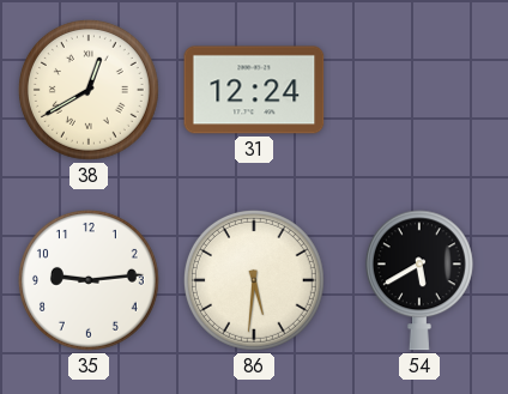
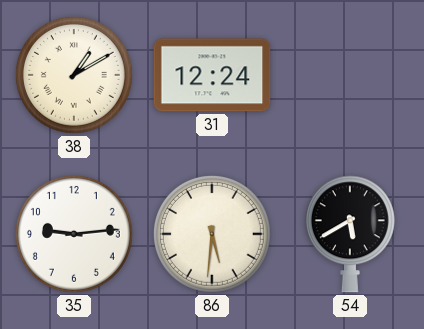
38: 12:40 -> 1:10
